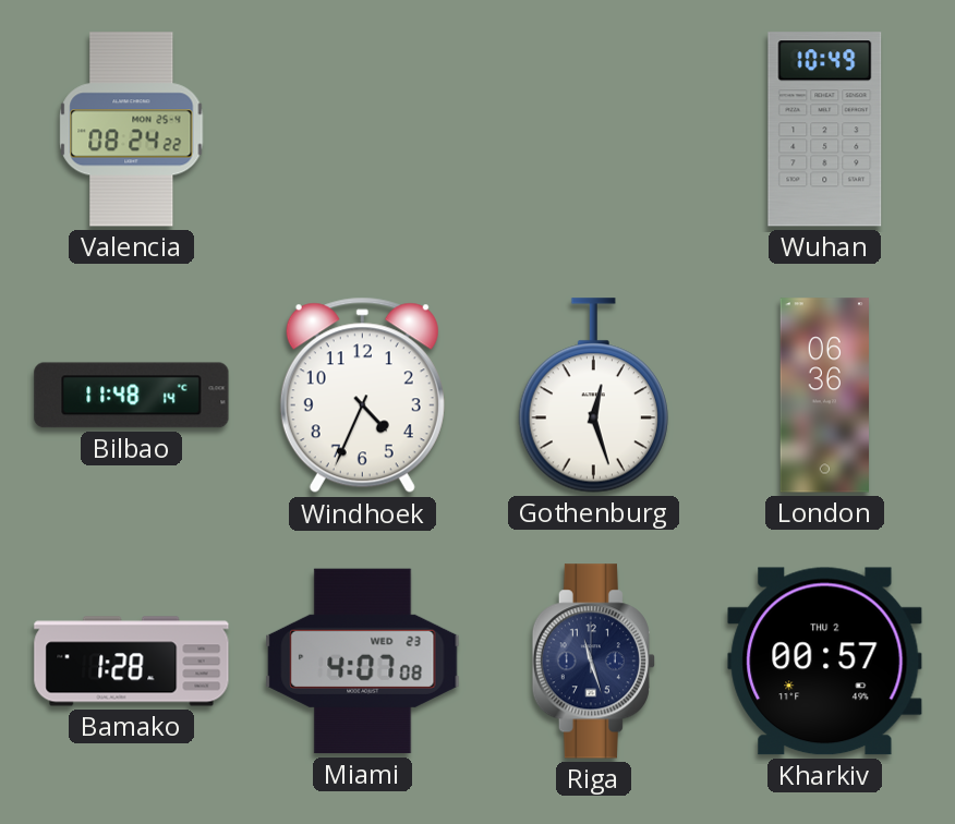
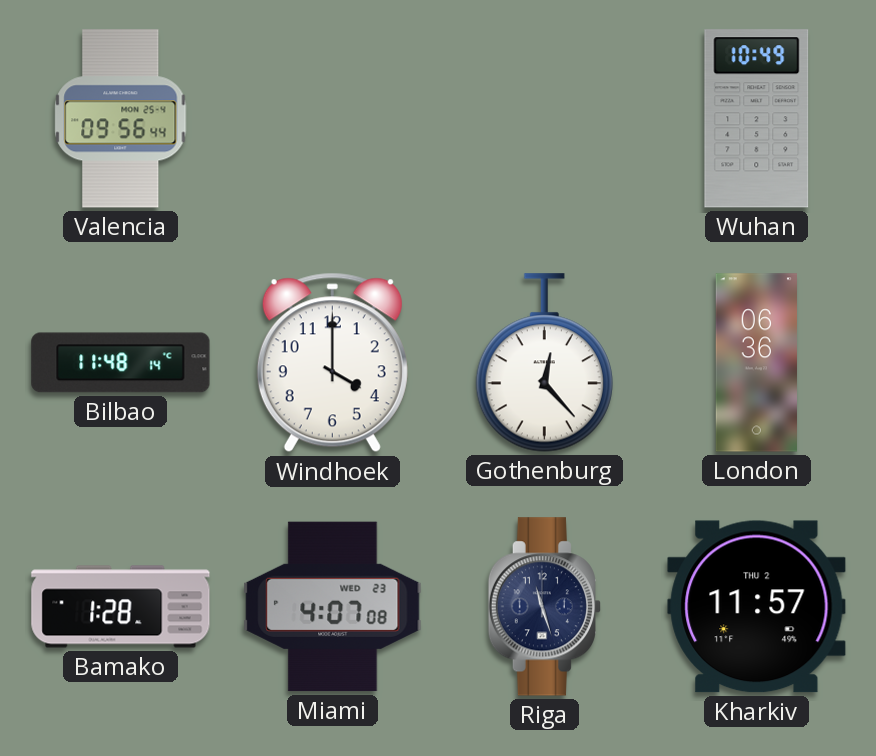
Valencia: 08:24 -> 09:56
Windhoek: 4:34 -> 4:00
Gothenburg: 12:27 -> 12:23
Kharkiv: 00:57 -> 11:57
